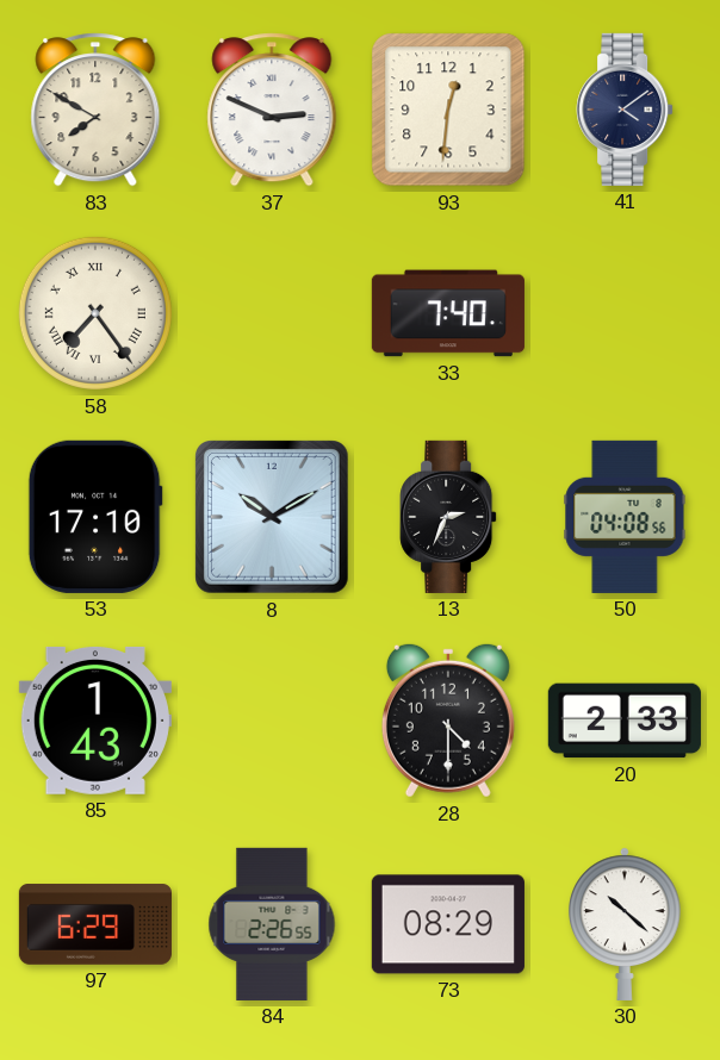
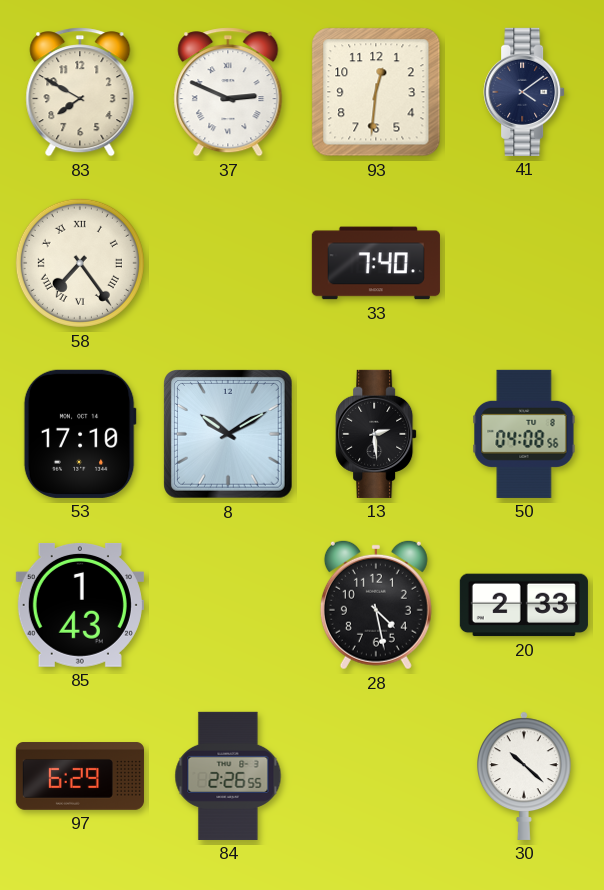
13: 2:34 -> 2:29
28: 4:30 -> 4:28
73: 08:29 -> none
